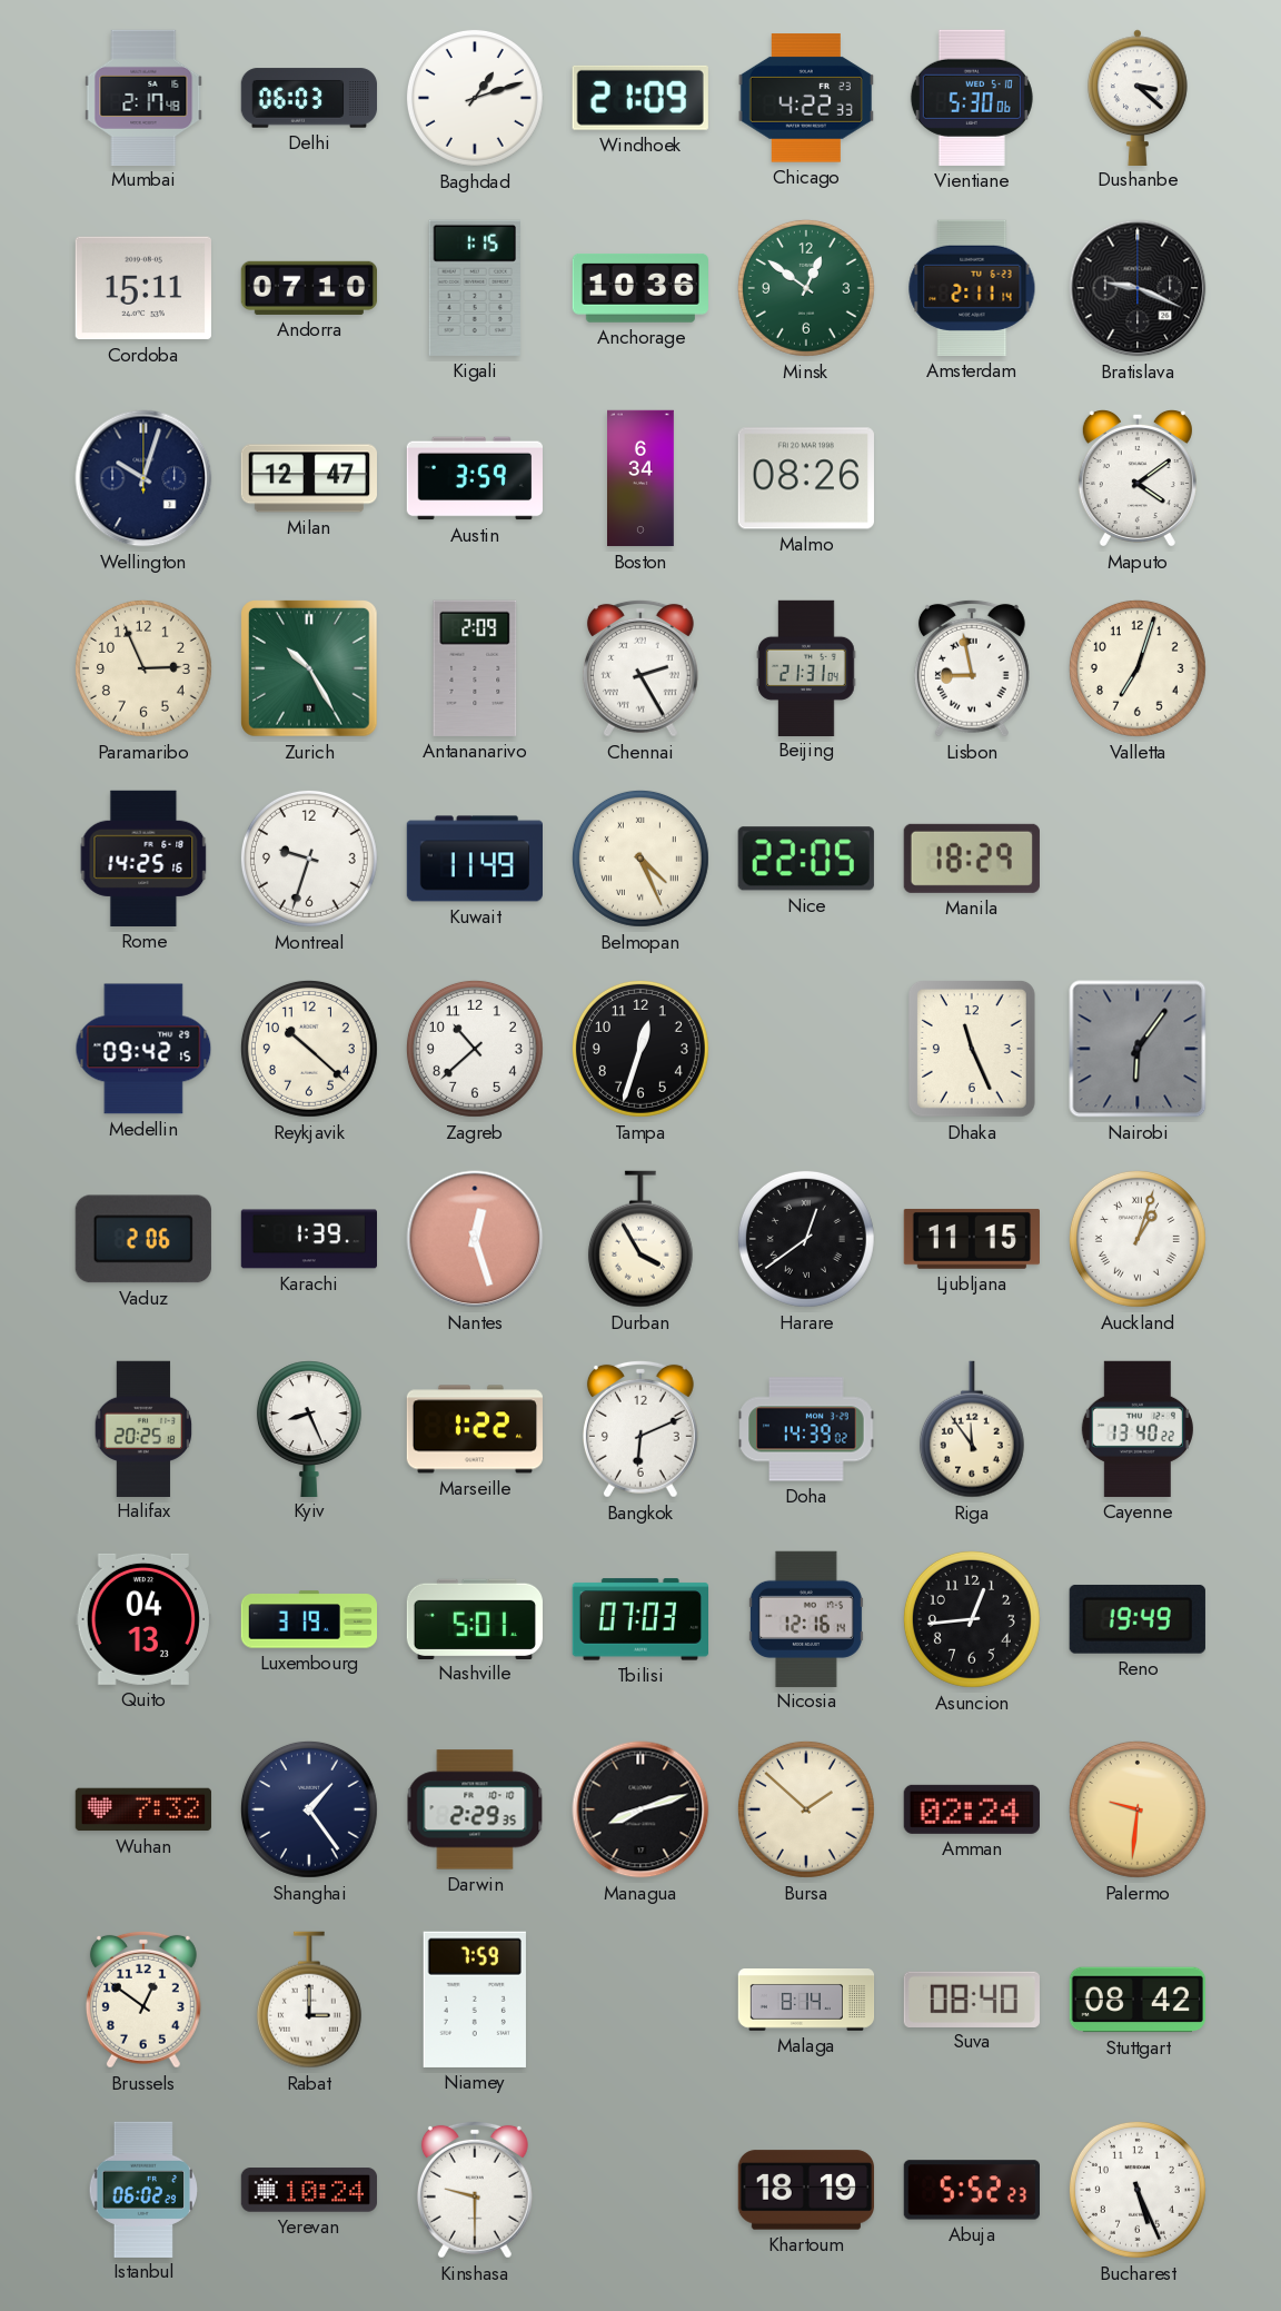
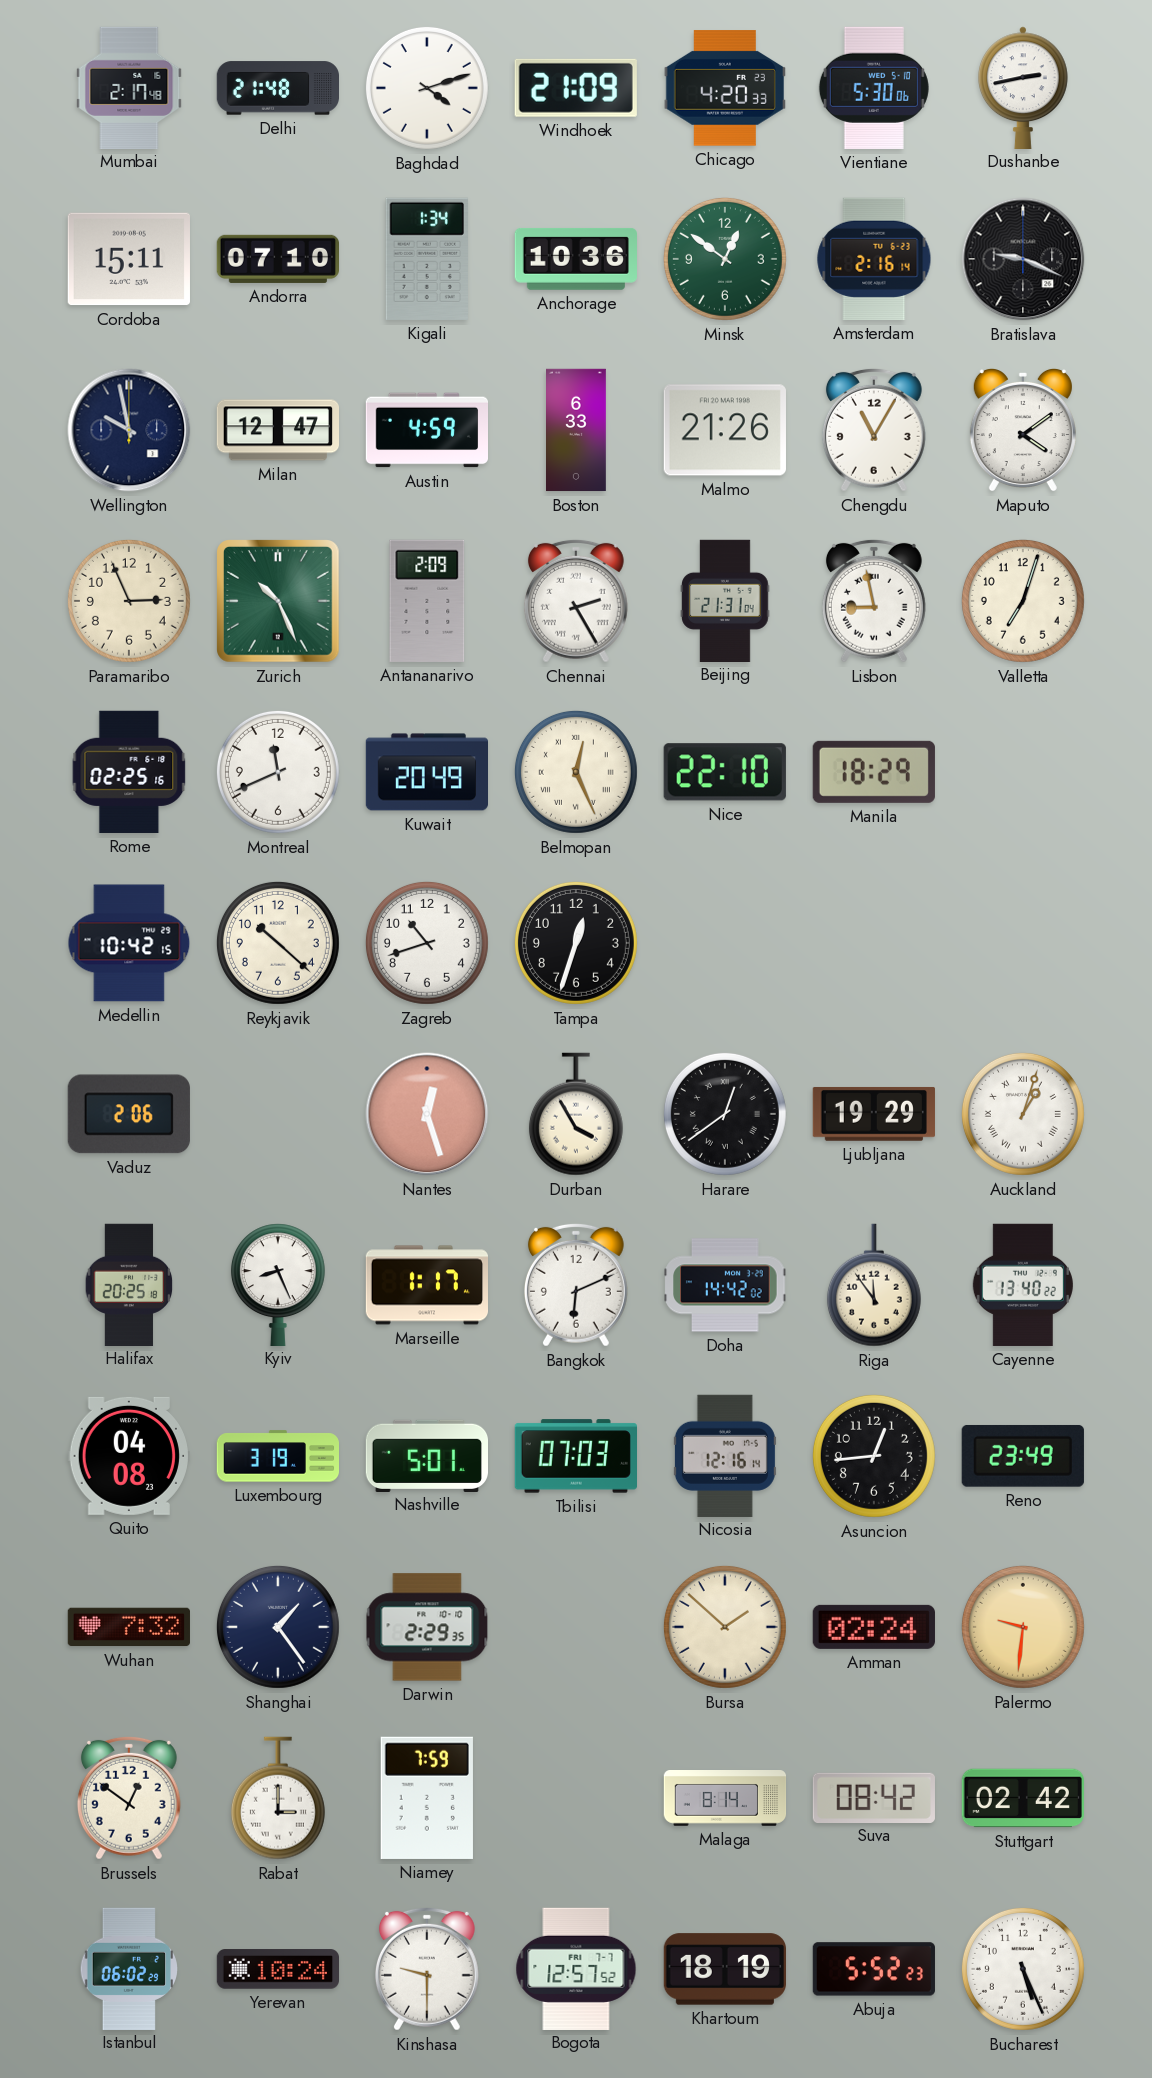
Delhi: 06:03 -> 21:48
Baghdad: 1:12 -> 4:12
Chicago: 4:22 -> 4:20
Dushanbe: 3:22 -> 2:43
Kigali: 1:15 -> 1:34
Amsterdam: 2:11 -> 2:16
Wellington: 10:03 -> 9:58
Austin: 3:59 -> 4:59
Boston: 6:34 -> 6:33
Malmo: 08:26 -> 21:26
Chengdu: none -> 11:05
Zurich: 10:25 -> 10:26
Rome: 14:25 -> 02:25
Montreal: 9:33 -> 11:41
Kuwait: 11:49 -> 20:49
Belmopan: 4:26 -> 12:26
Nice: 22:05 -> 22:10
Medellin: 09:42 -> 10:42
Zagreb: 10:38 -> 10:42
Dhaka: 11:26 -> none
Nairobi: 6:06 -> none
Karachi: 1:39 -> none
Ljubljana: 11:15 -> 19:29
Marseille: 1:22 -> 1:17
Doha: 14:39 -> 14:42
Quito: 04:13 -> 04:08
Reno: 19:49 -> 23:49
Managua: 8:12 -> none
Suva: 08:40 -> 08:42
Stuttgart: 08:42 -> 02:42
Bogota: none -> 12:57
